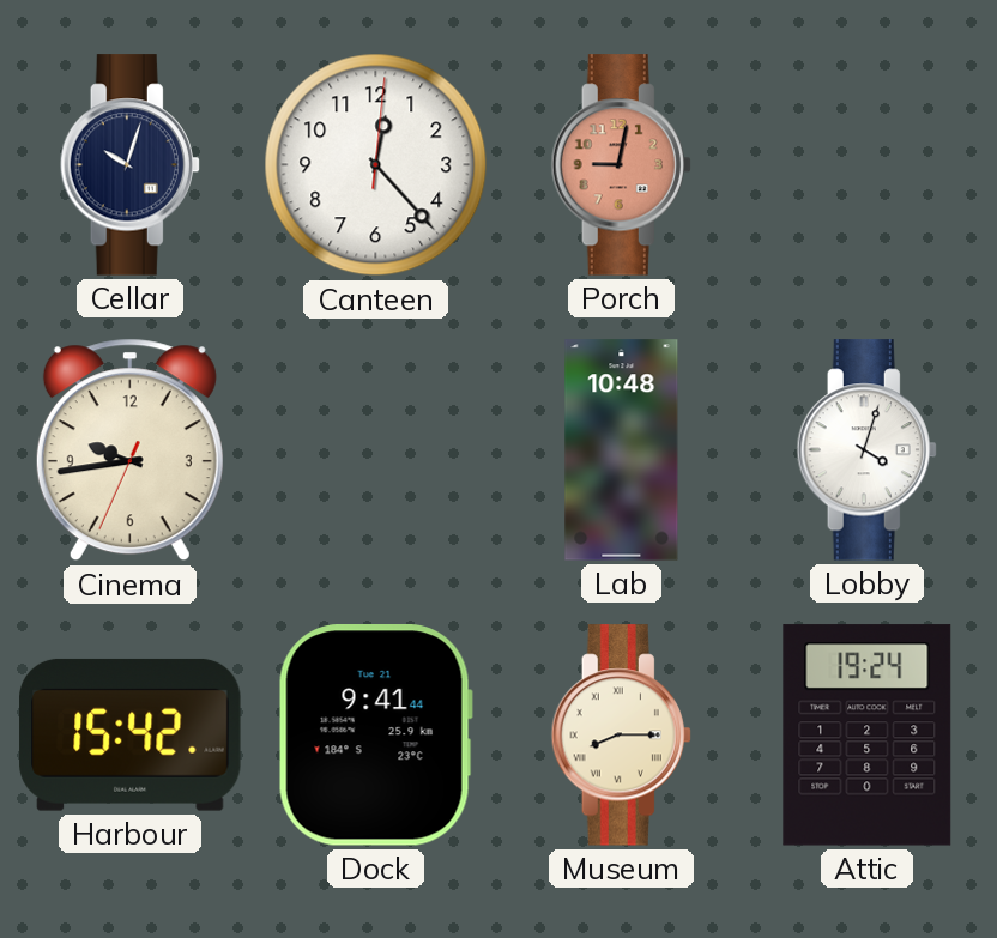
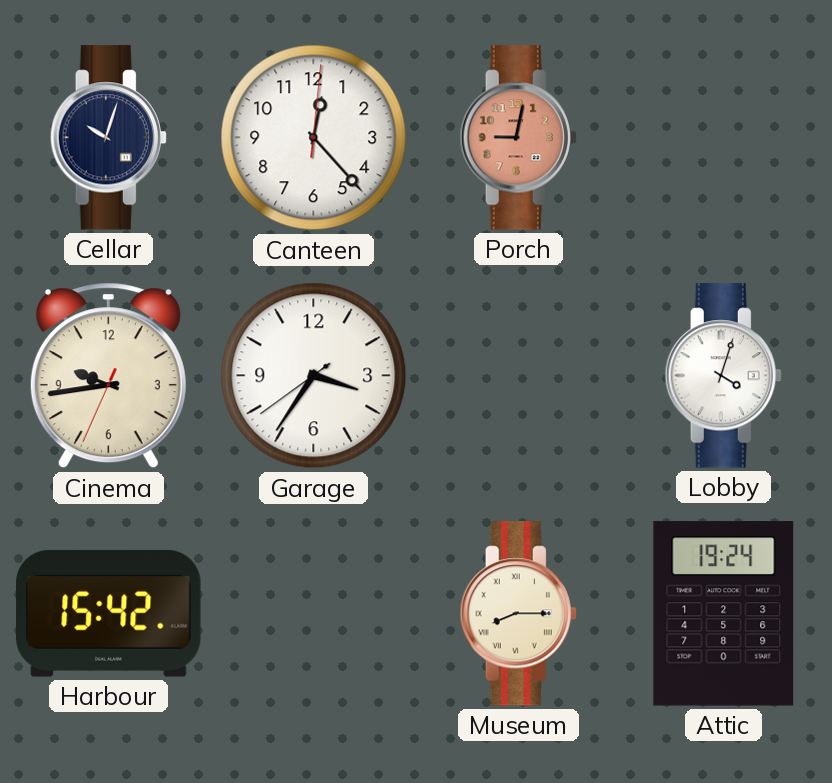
Garage: none -> 3:35
Lab: 10:48 -> none
Dock: 9:41 -> none
